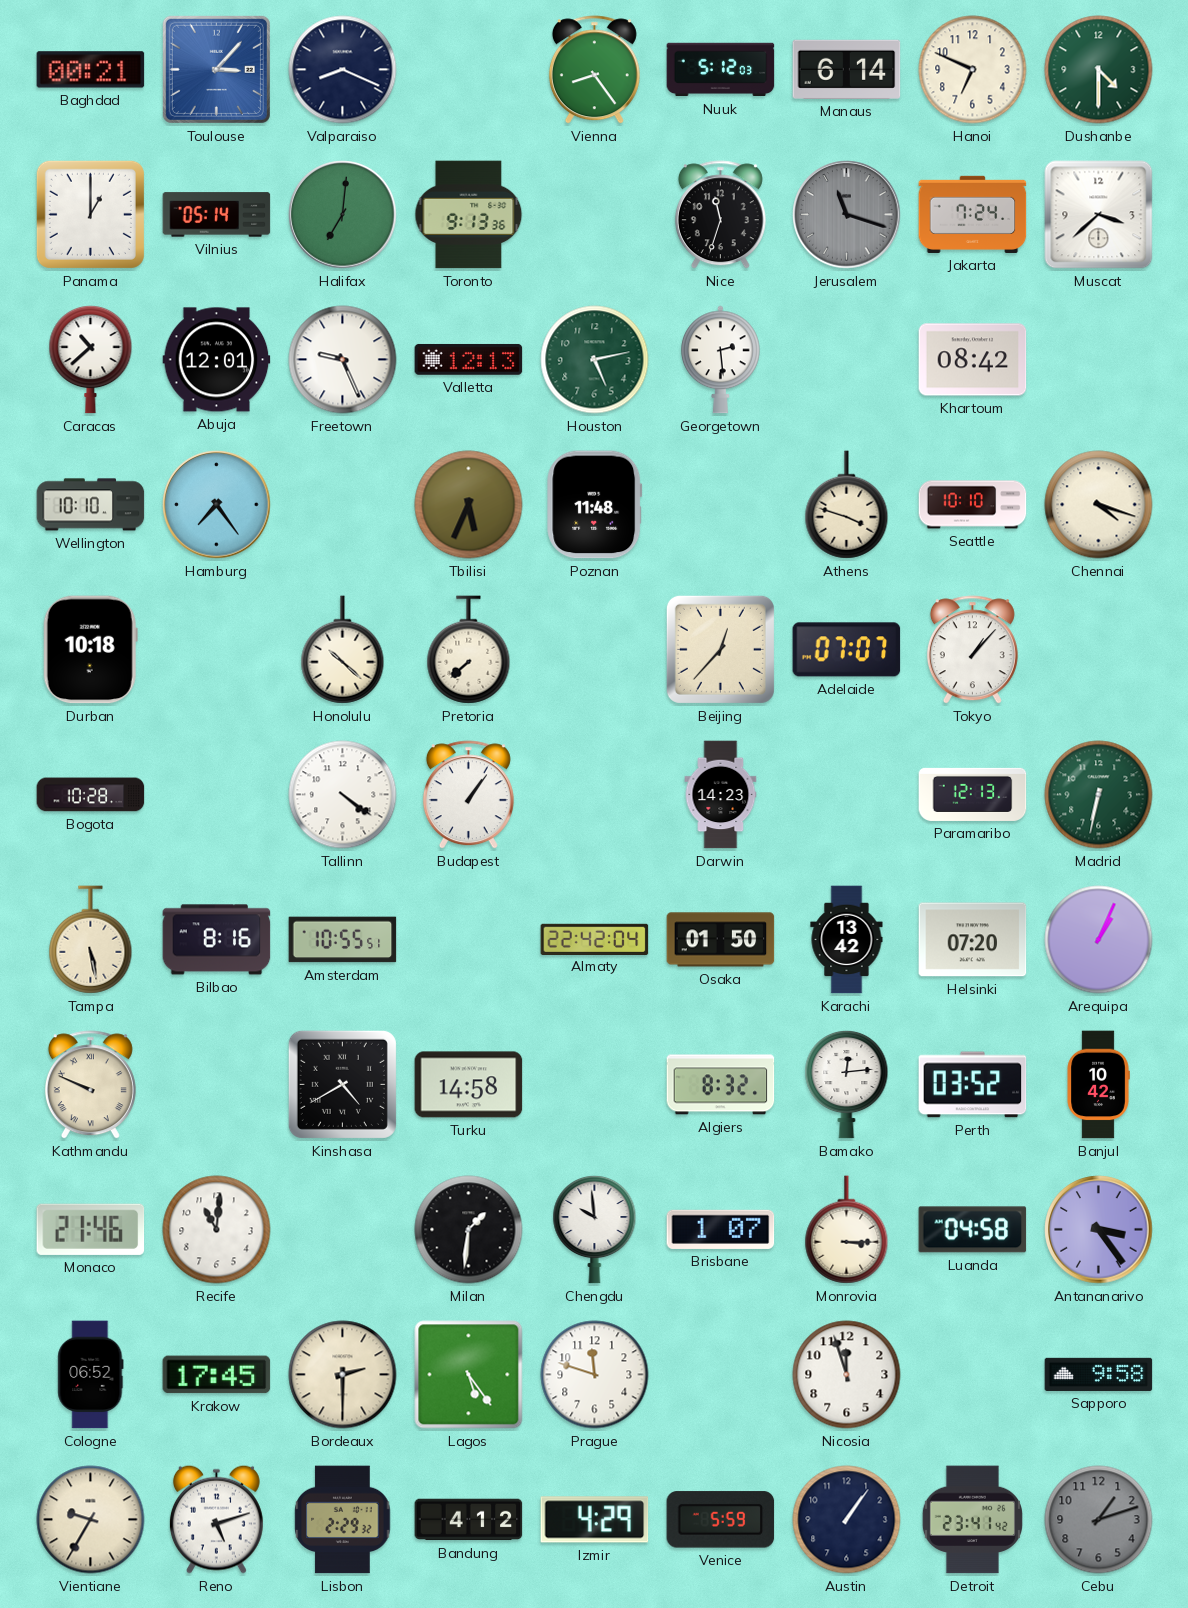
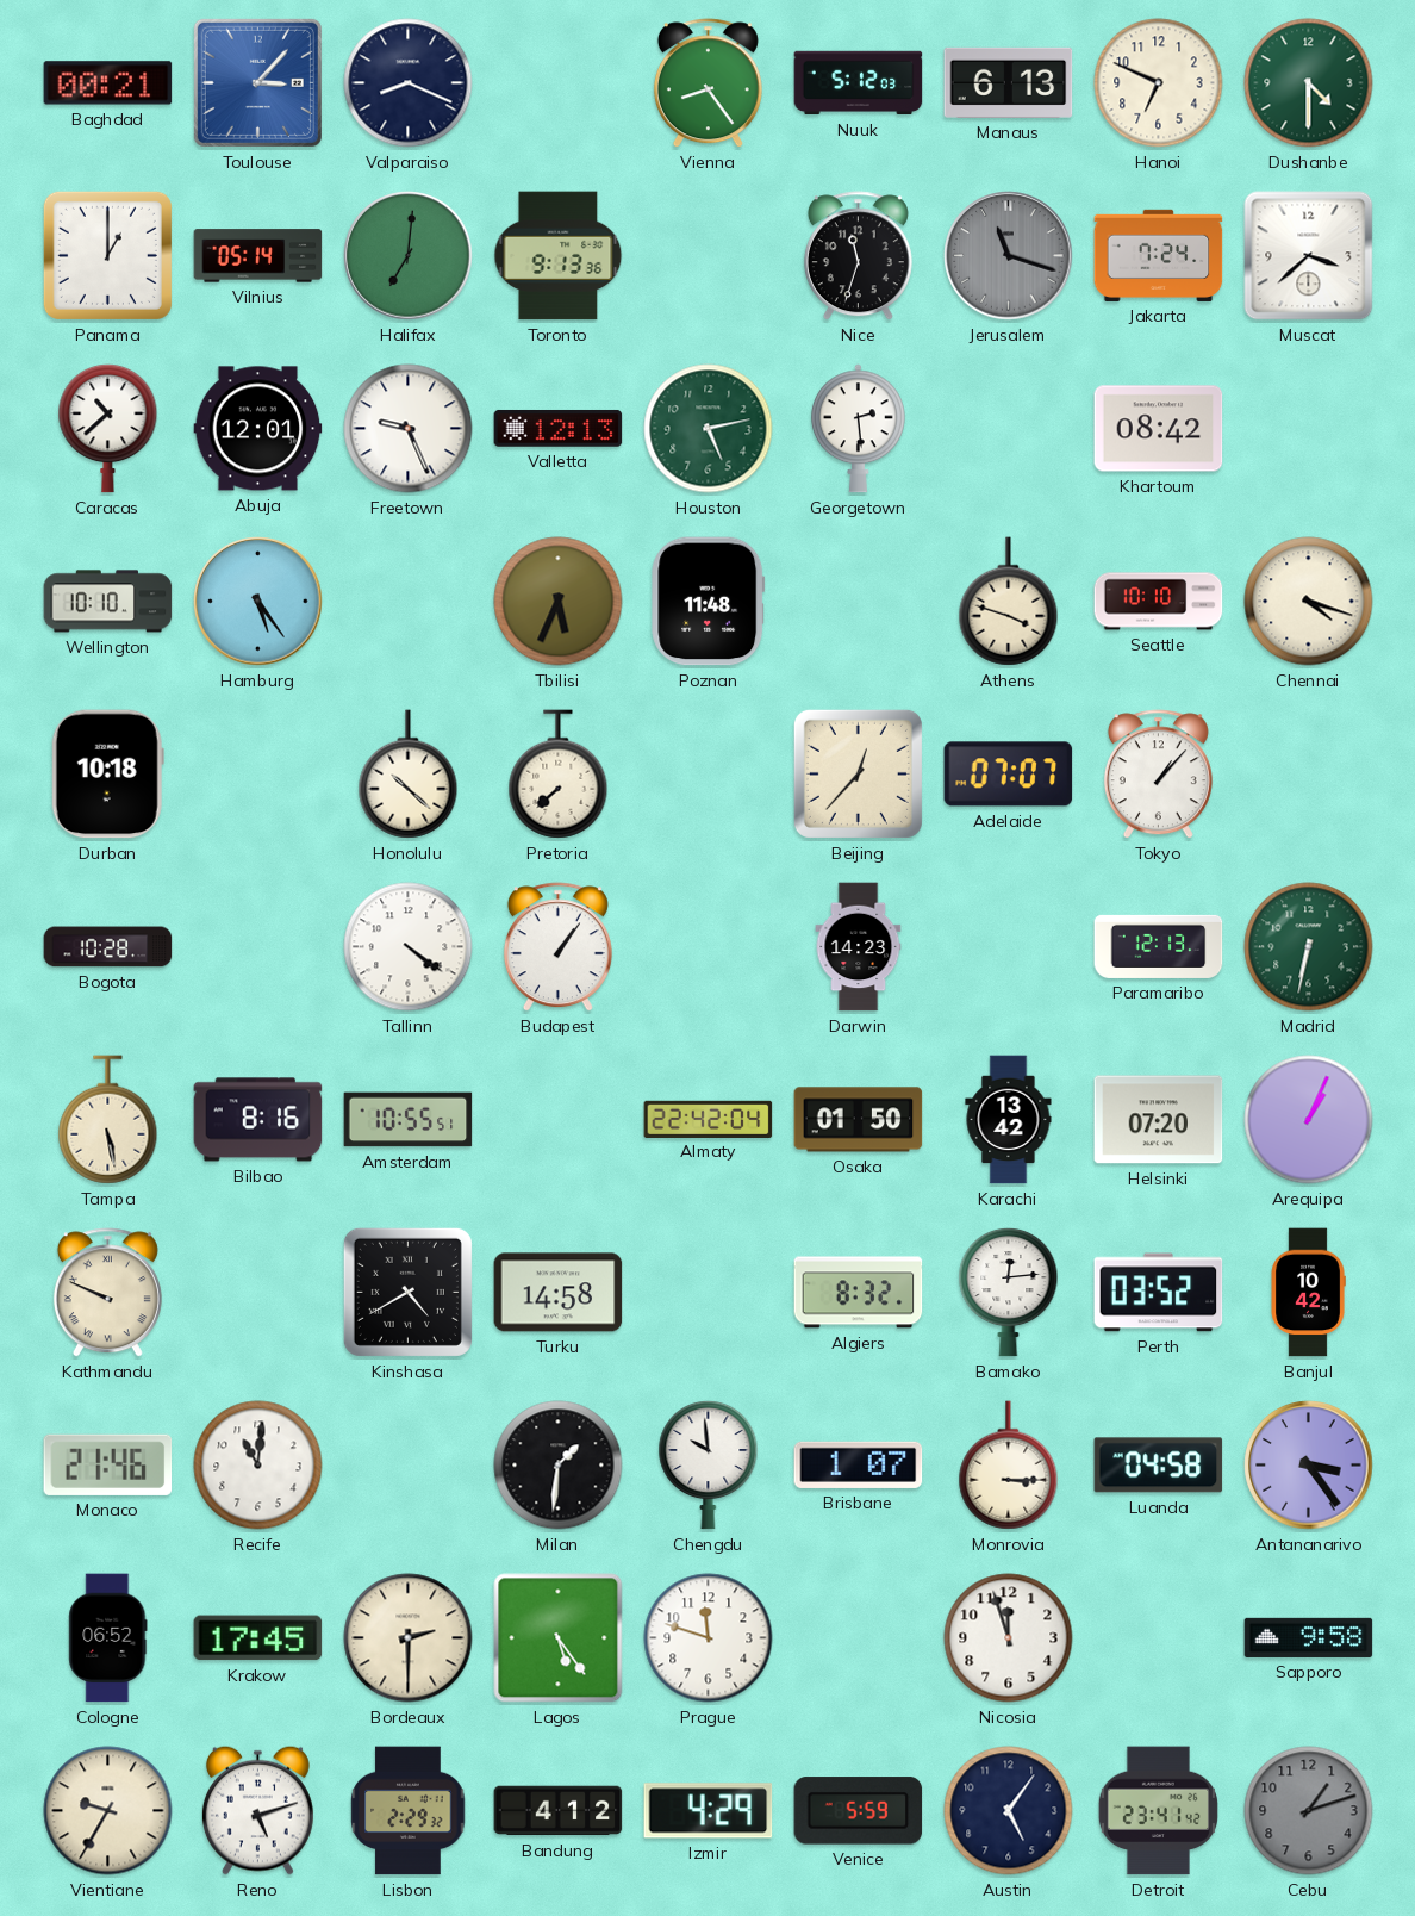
Manaus: 6:14 -> 6:13
Hamburg: 7:24 -> 5:24
Austin: 1:06 -> 5:06
